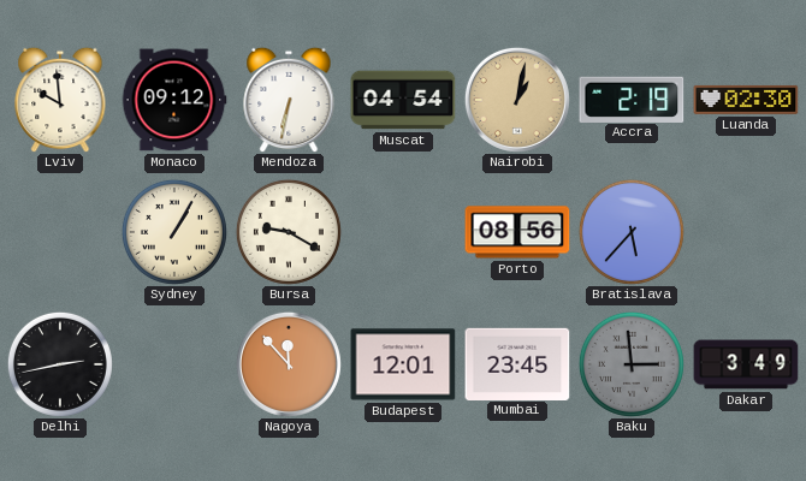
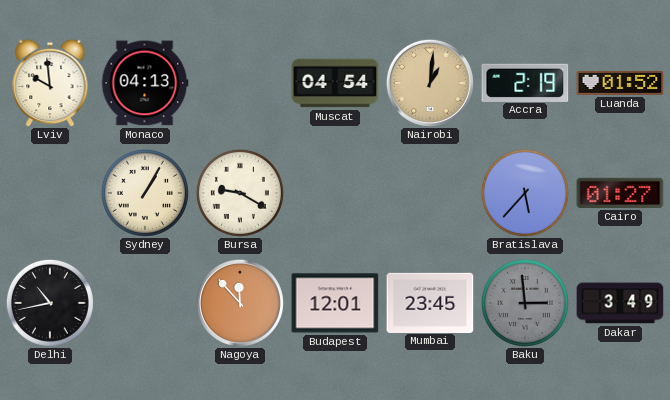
Monaco: 09:12 -> 04:13
Mendoza: 6:32 -> none
Nairobi: 1:02 -> 1:01
Luanda: 02:30 -> 01:52
Porto: 08:56 -> none
Cairo: none -> 01:27
Delhi: 2:43 -> 10:43
